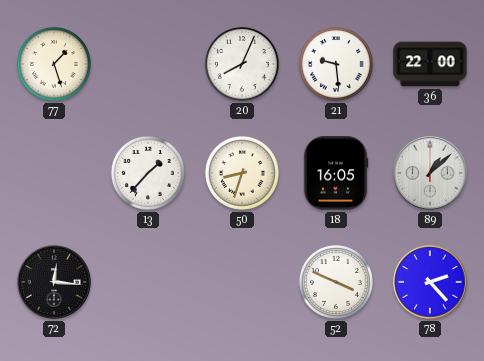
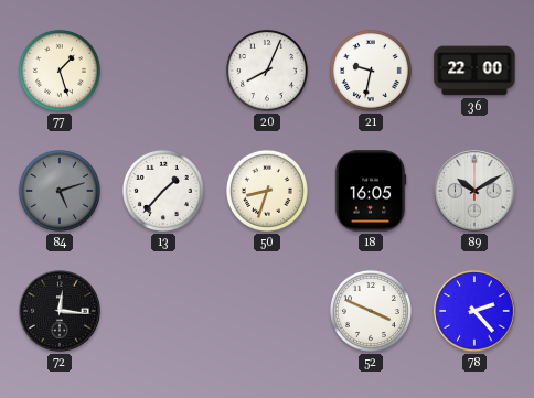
21: 9:29 -> 9:32
84: none -> 5:12
89: 1:08 -> 10:10
